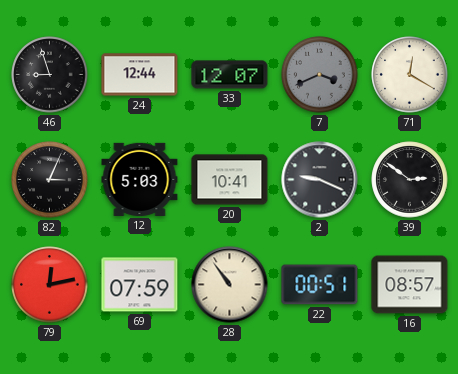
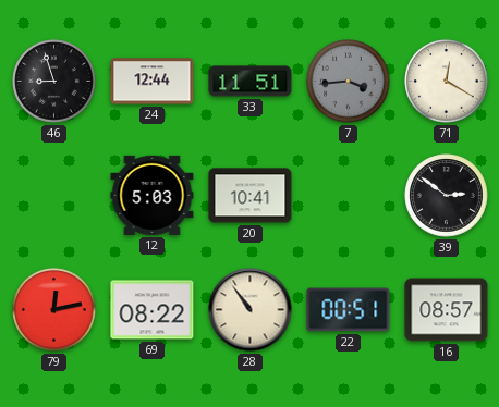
33: 12:07 -> 11:51
7: 3:41 -> 3:44
82: 3:04 -> none
2: 9:19 -> none
69: 07:59 -> 08:22
